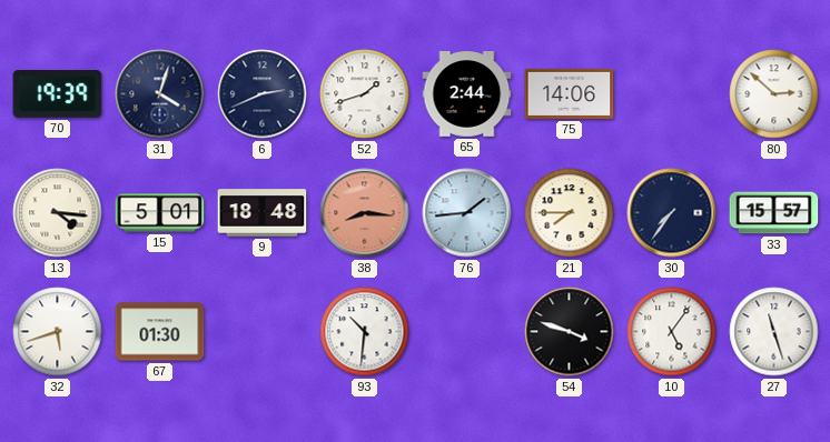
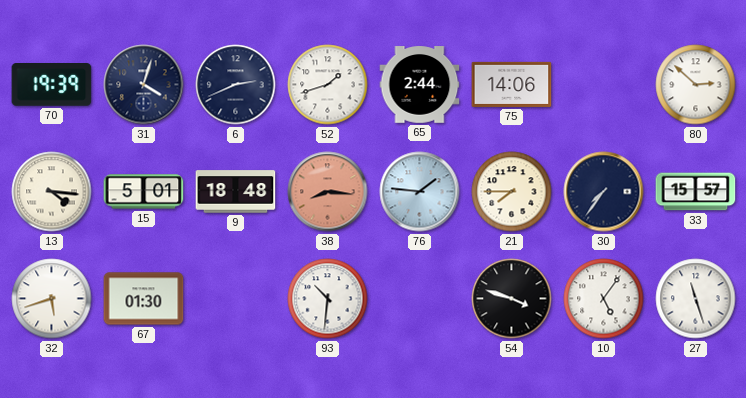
76: 1:44 -> 1:46
